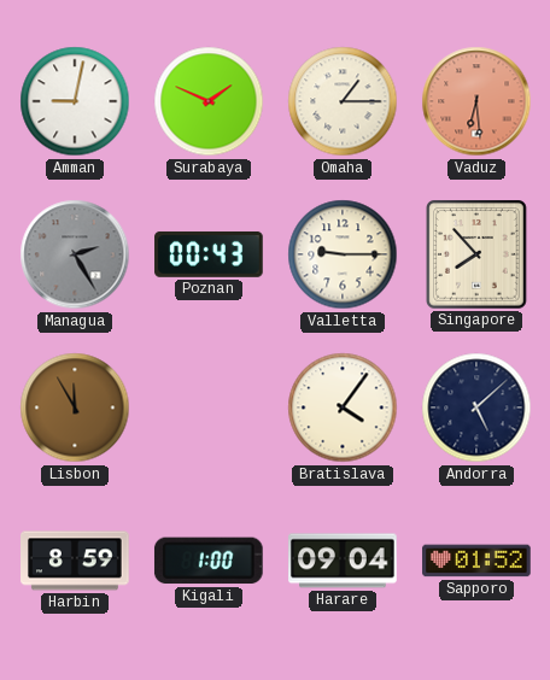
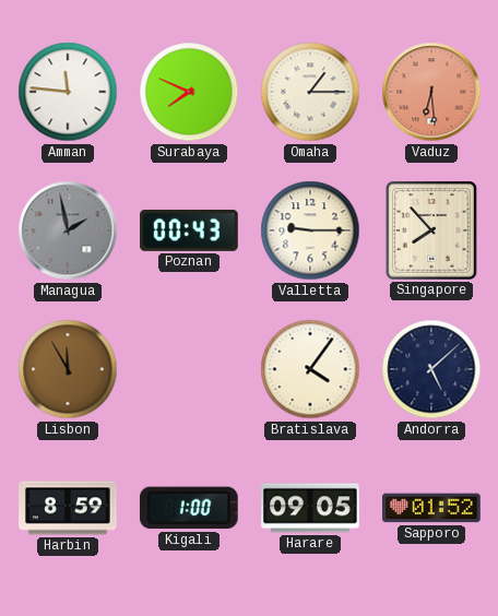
Amman: 9:02 -> 11:46
Surabaya: 1:49 -> 7:49
Managua: 2:25 -> 1:58
Harare: 09:04 -> 09:05
